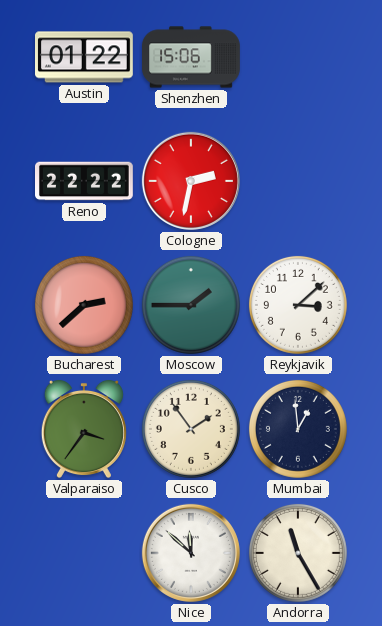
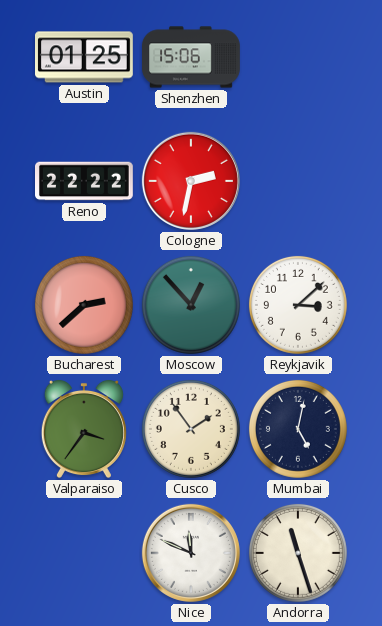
Austin: 01:22 -> 01:25
Moscow: 1:45 -> 12:53
Mumbai: 12:59 -> 5:02
Nice: 11:52 -> 11:49
Andorra: 11:25 -> 11:27
